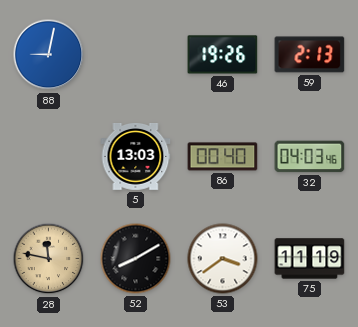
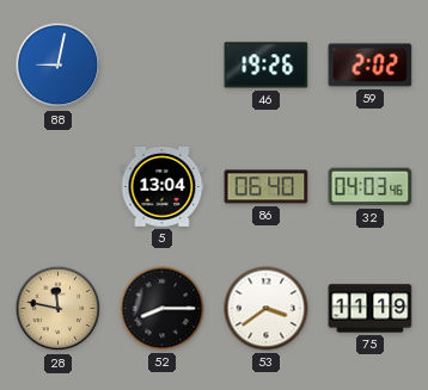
59: 2:13 -> 2:02
5: 13:03 -> 13:04
86: 00:40 -> 06:40
52: 8:10 -> 8:15
